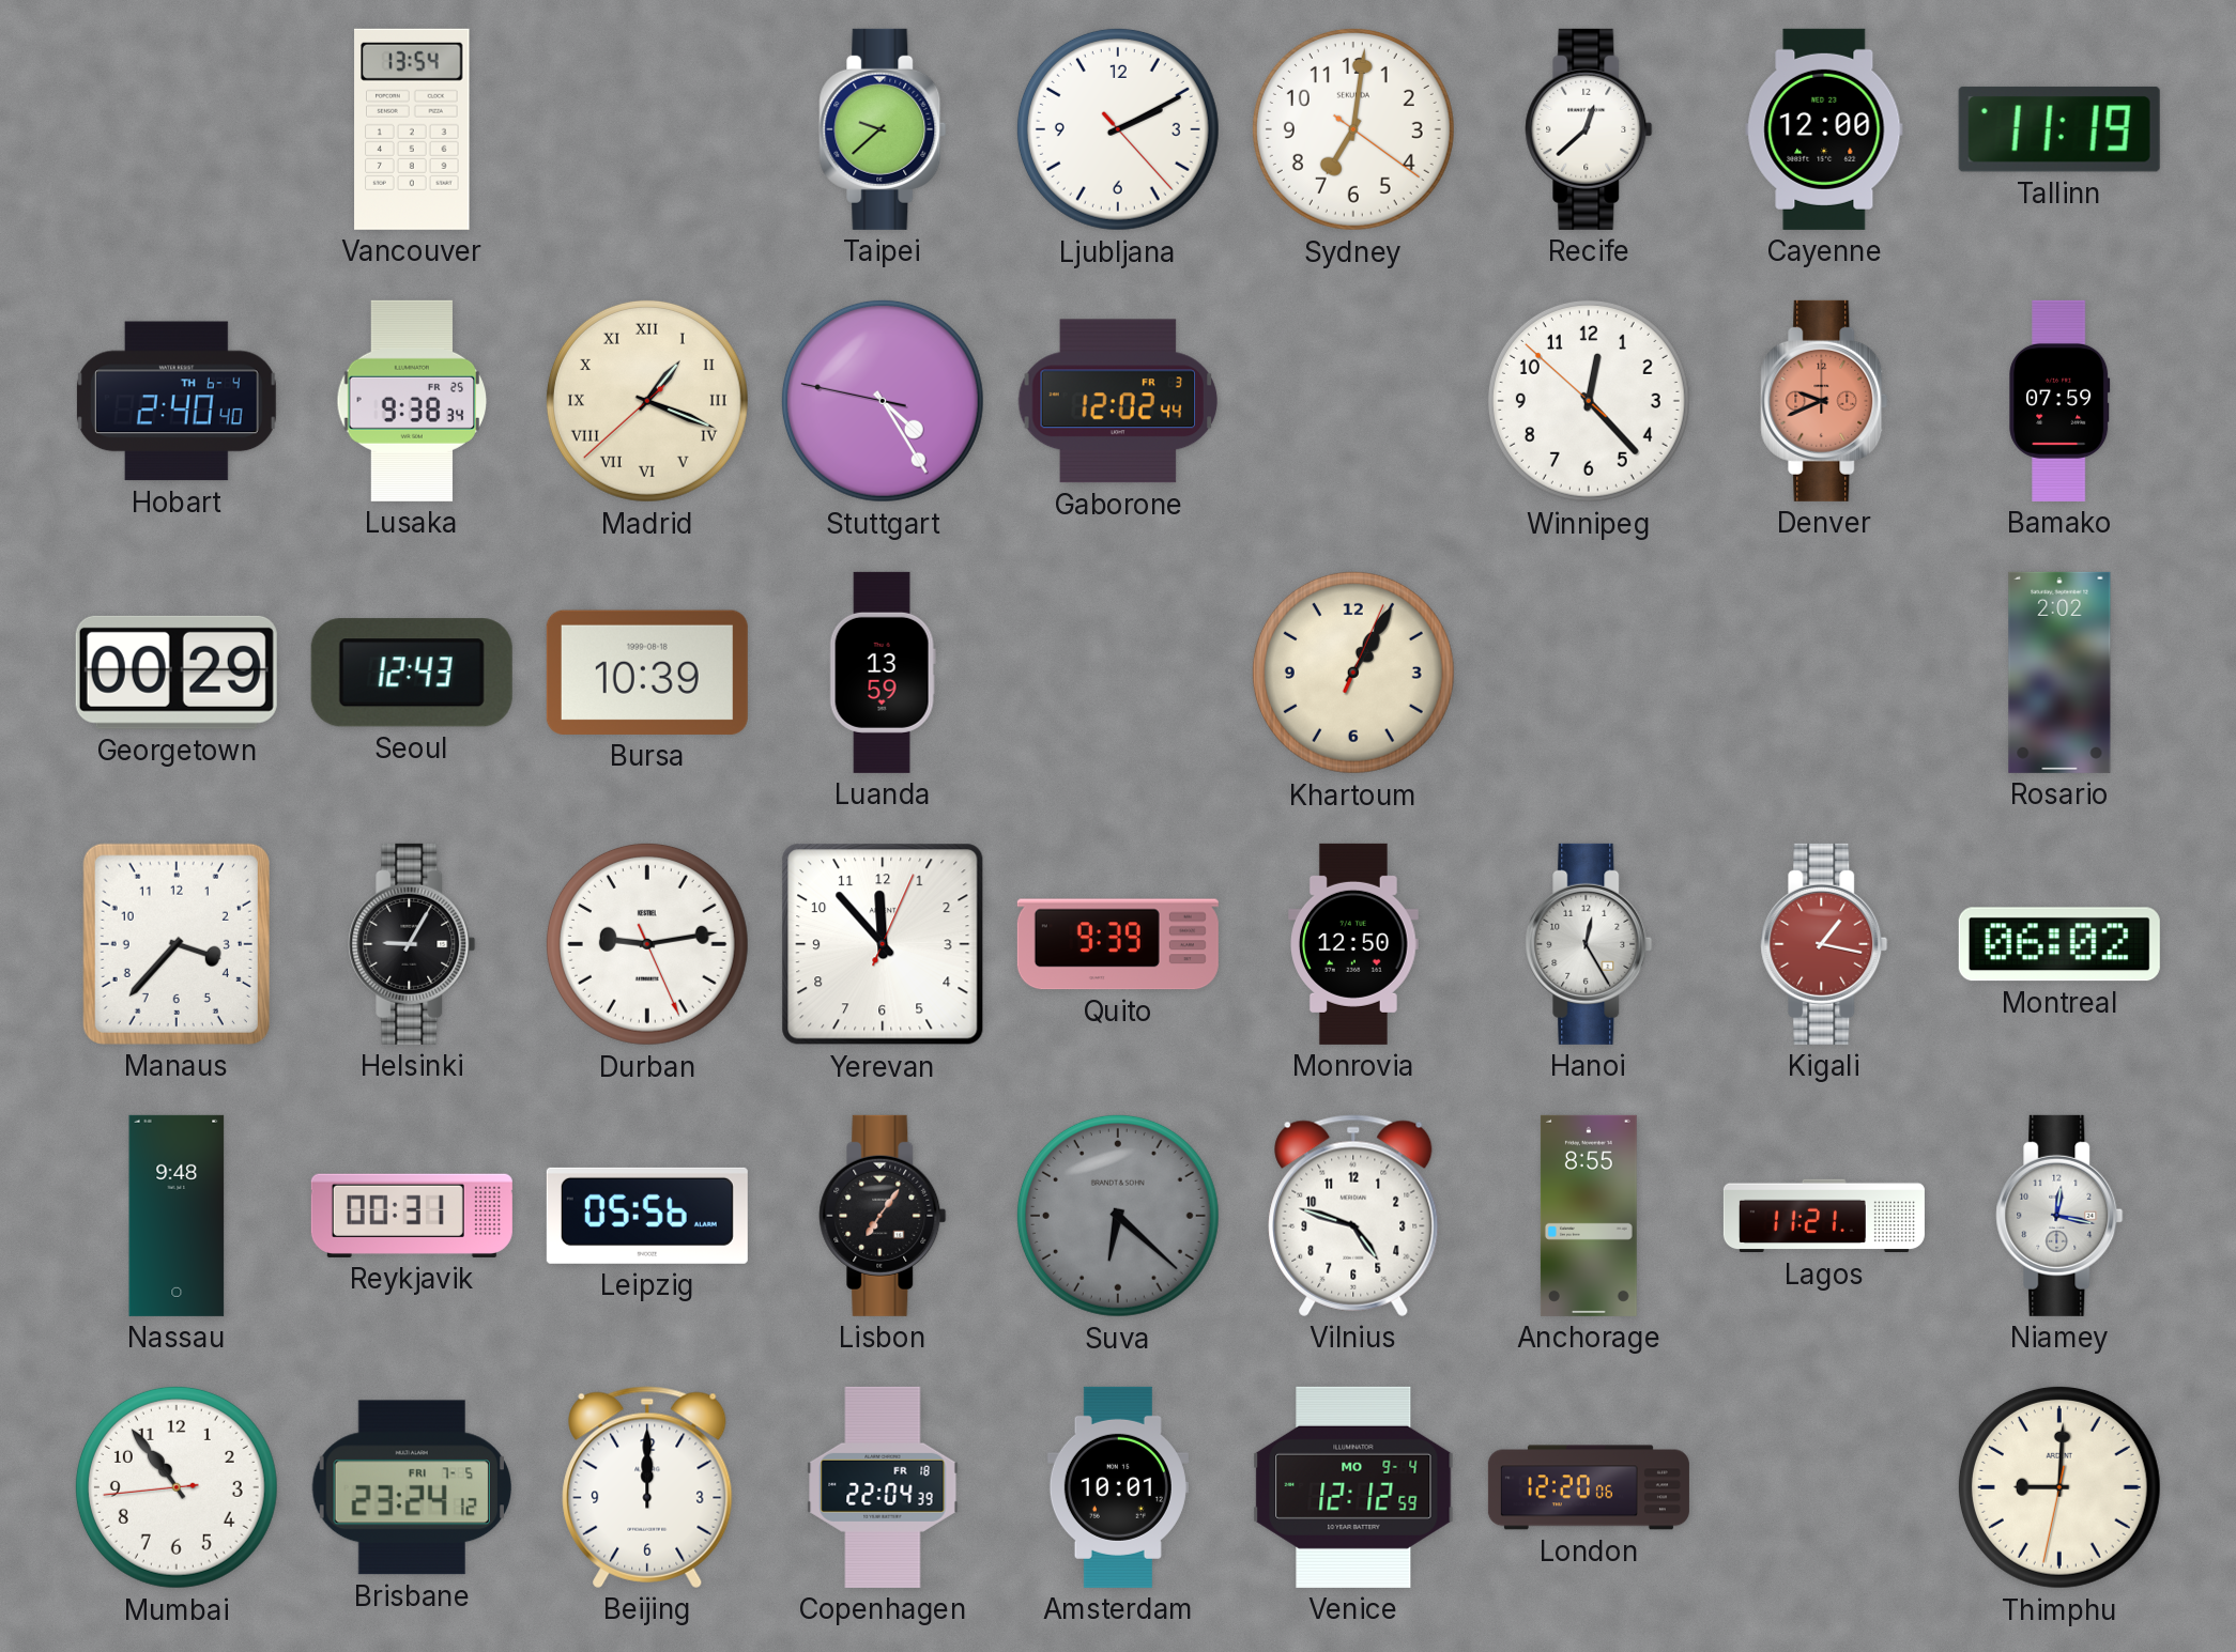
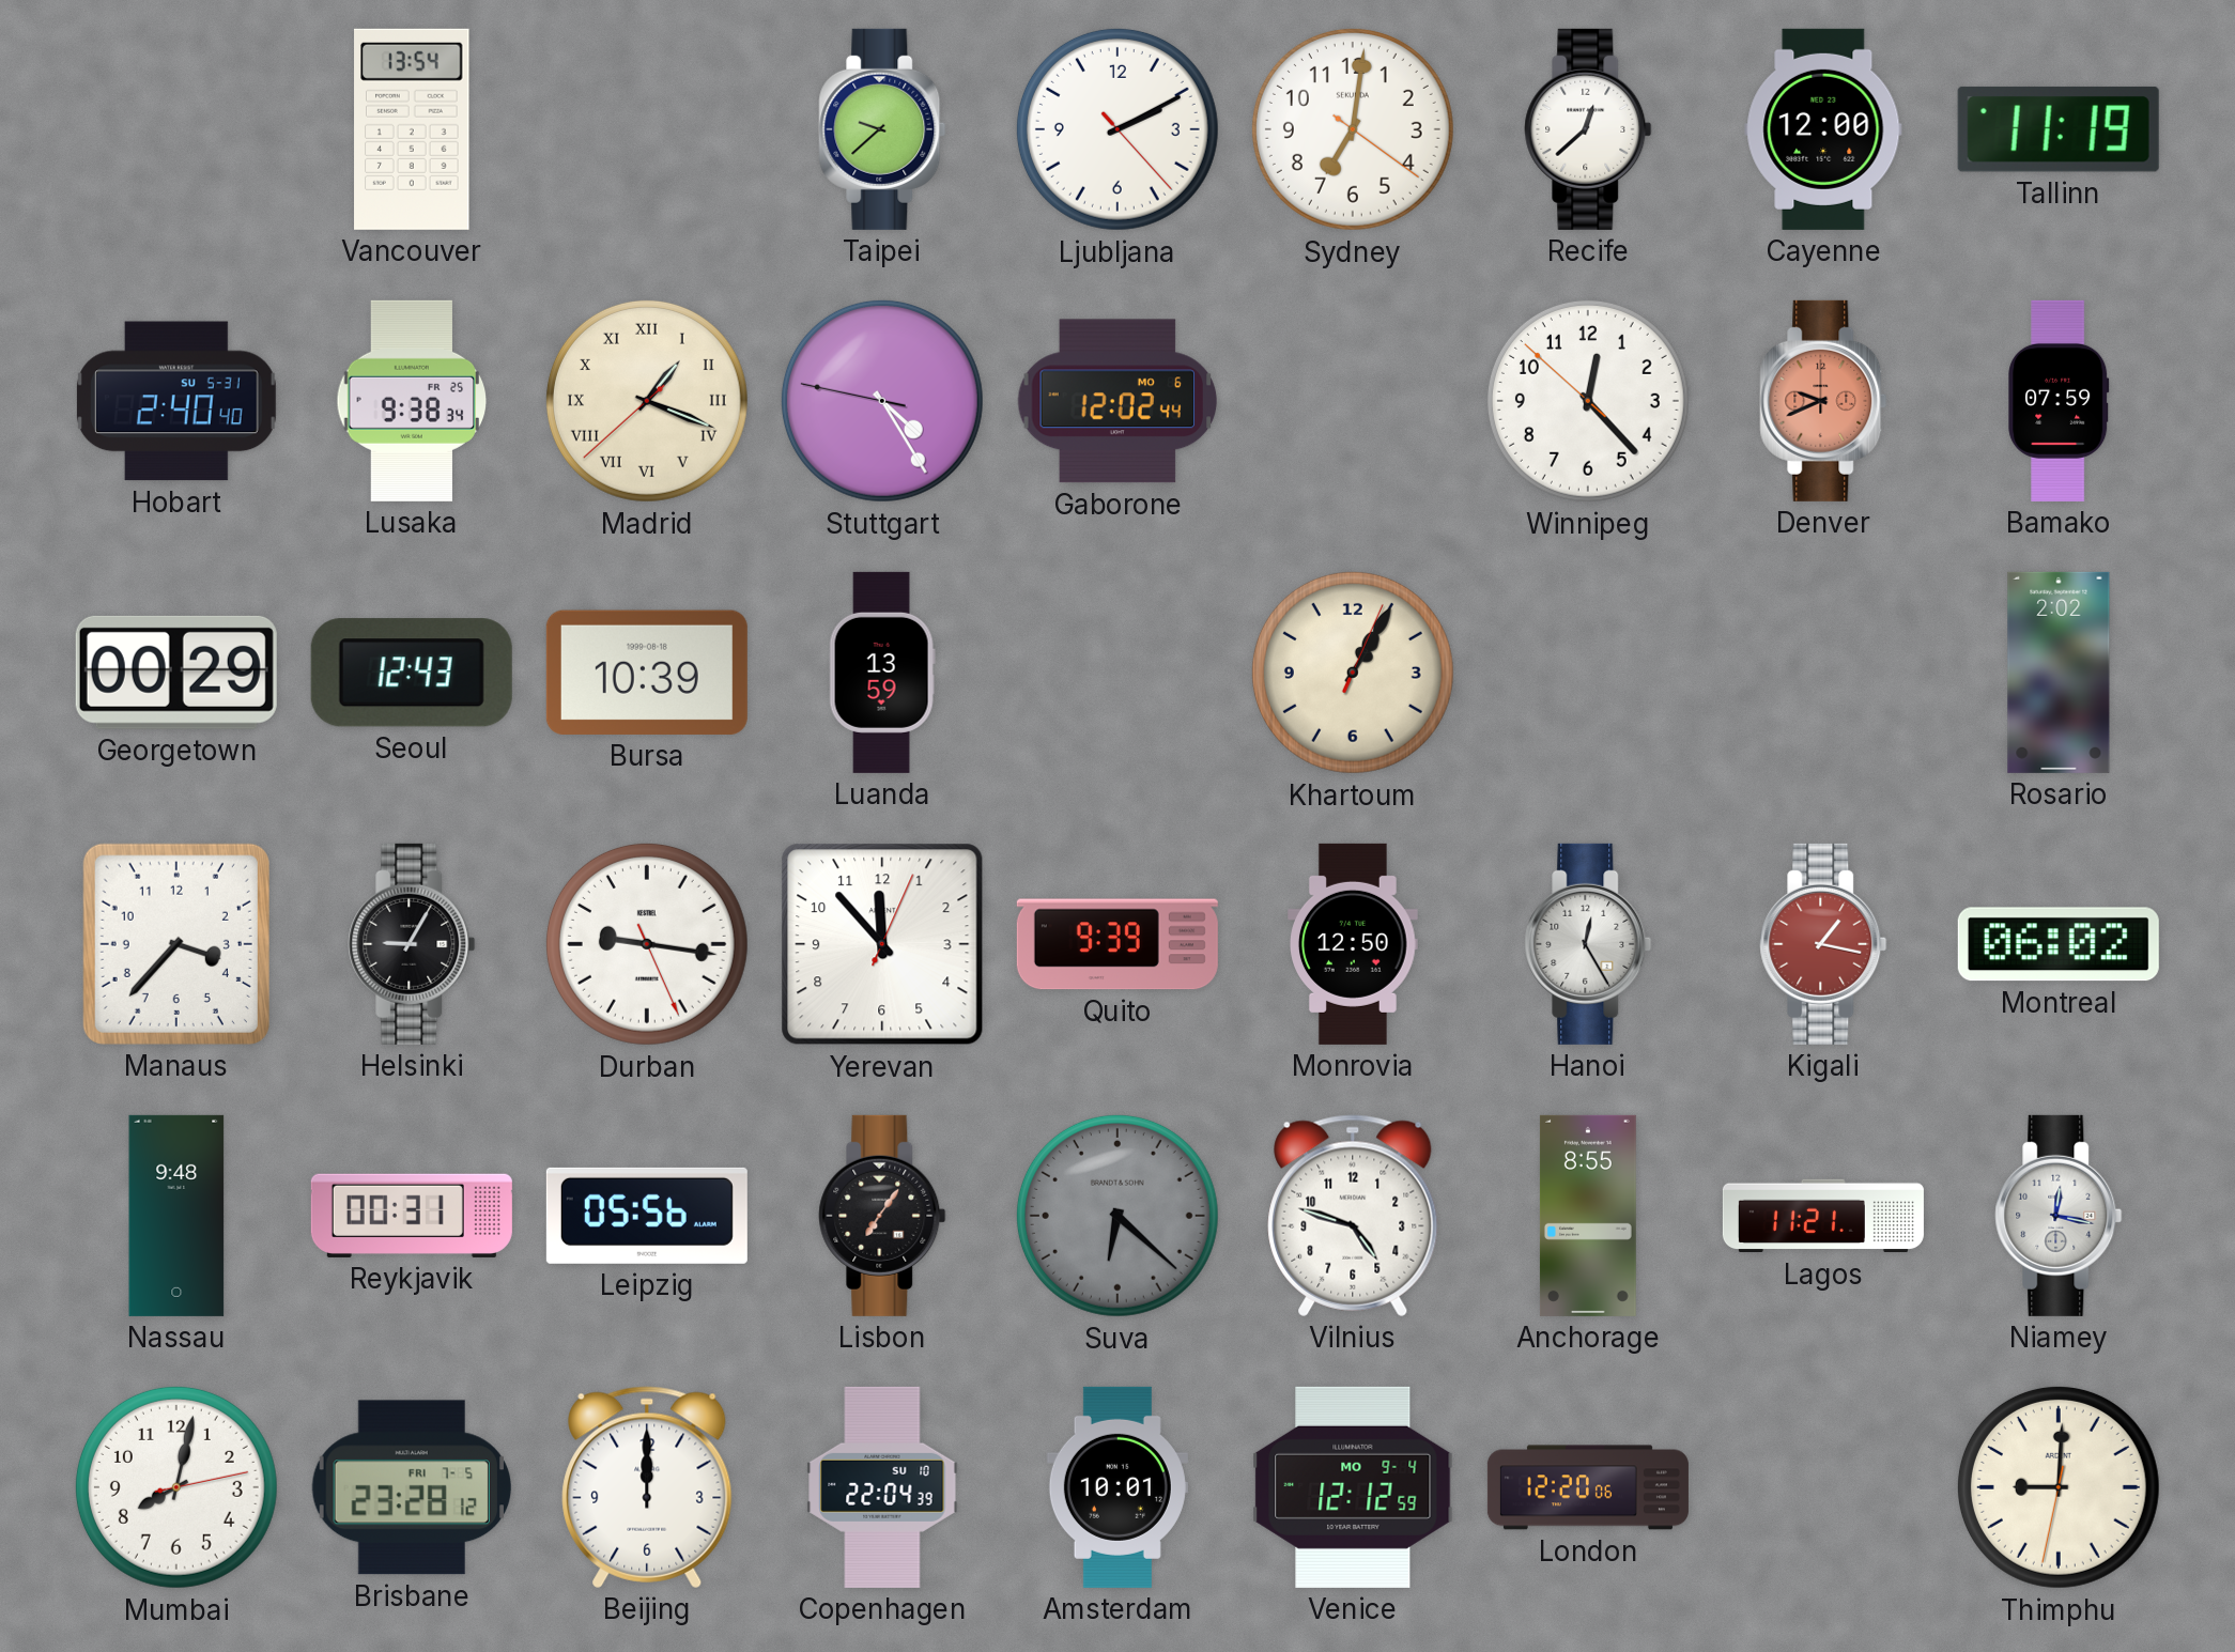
Hobart date: TH 6-4 -> SU 5-31
Gaborone date: FR 3 -> MO 6
Durban: 9:13 -> 9:16
Mumbai: 10:53 -> 8:02
Brisbane: 23:24 -> 23:28
Copenhagen date: FR 18 -> SU 10
